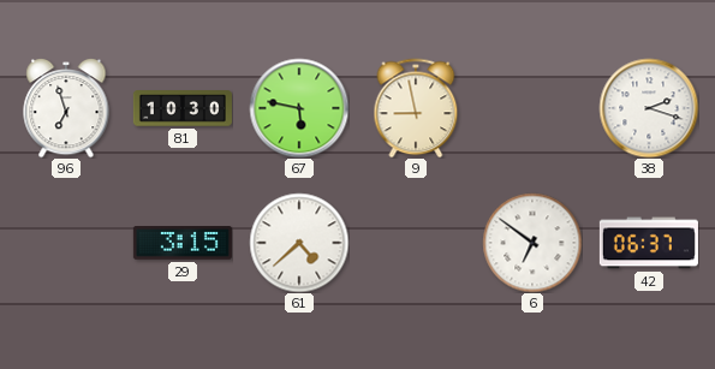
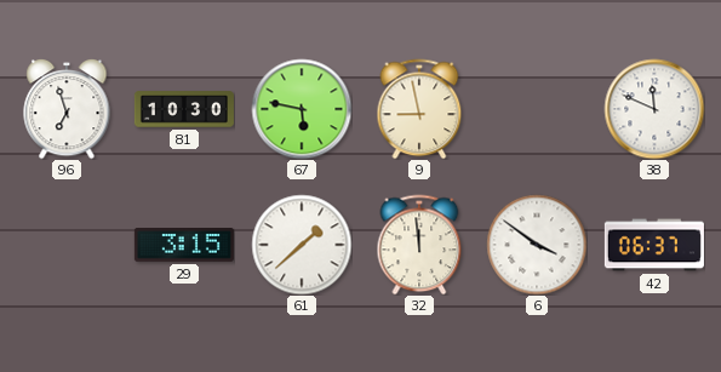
38: 2:18 -> 11:49
61: 4:38 -> 1:38
32: none -> 11:59
6: 6:51 -> 3:51
